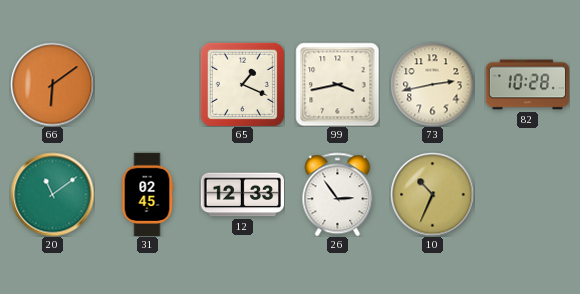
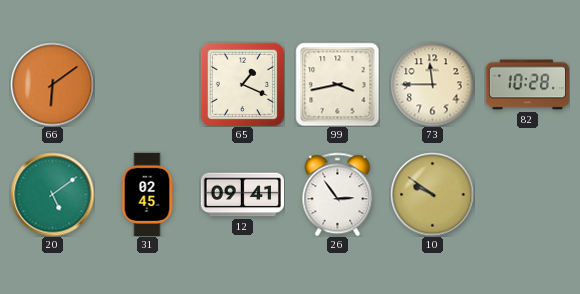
73: 2:43 -> 11:45
20: 11:09 -> 5:09
12: 12:33 -> 09:41
10: 10:34 -> 9:51
